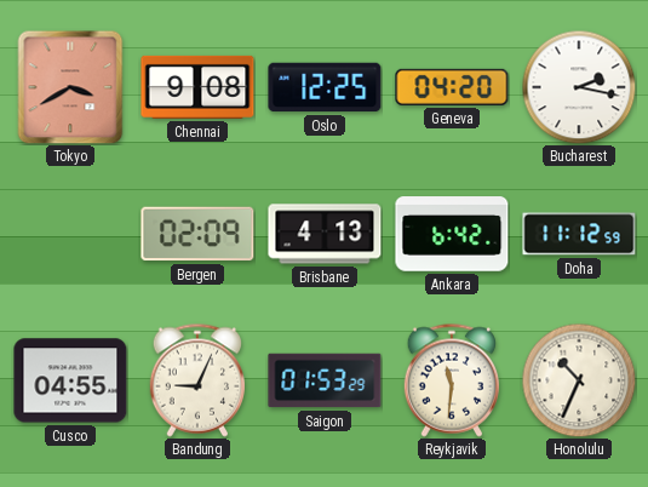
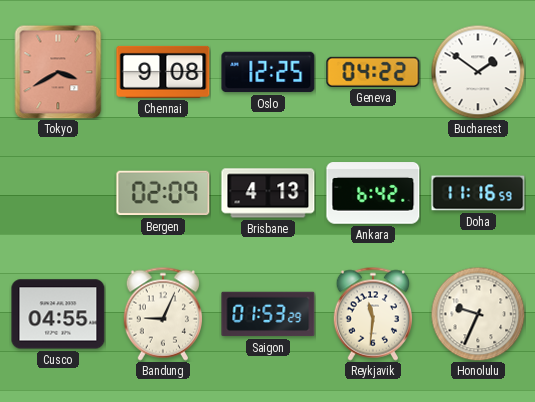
Geneva: 04:20 -> 04:22
Bucharest: 2:17 -> 1:51
Doha: 11:12 -> 11:16
Honolulu: 10:34 -> 9:34
